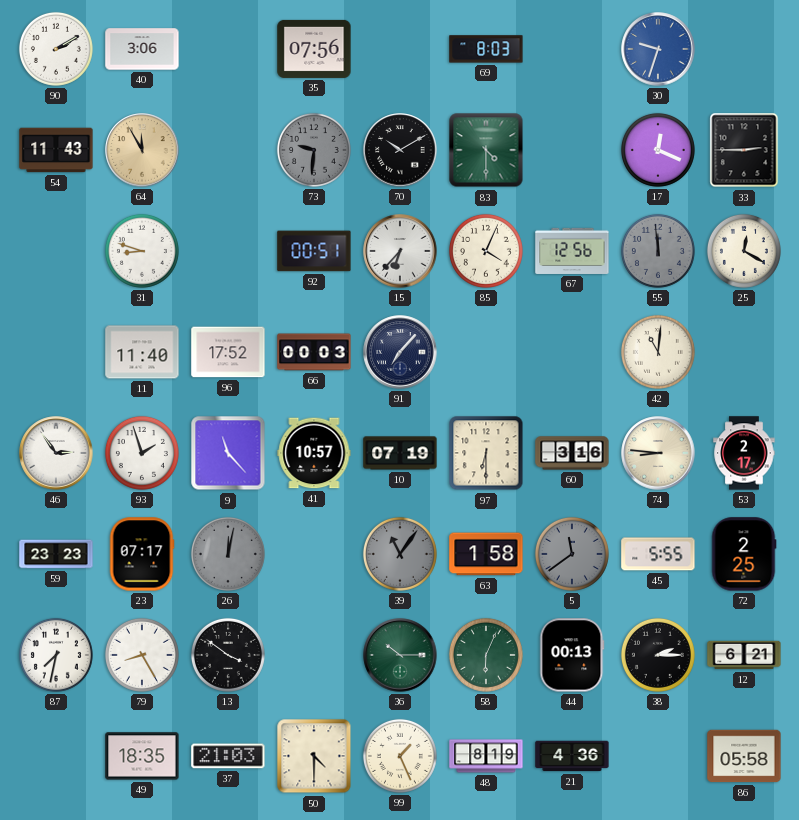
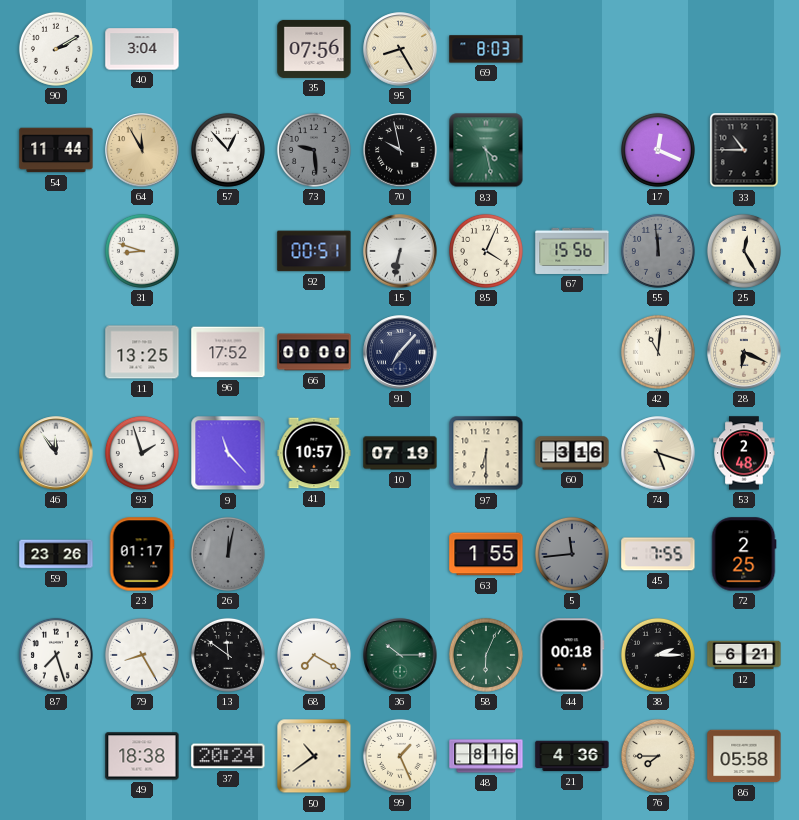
40: 3:06 -> 3:04
95: none -> 8:25
30: 9:33 -> none
54: 11:43 -> 11:44
57: none -> 12:53
73: 9:31 -> 9:29
70: 10:10 -> 9:58
83: 4:30 -> 4:28
33: 2:45 -> 10:45
15: 6:37 -> 6:32
67: 12:56 -> 15:56
25: 12:20 -> 12:25
11: 11:40 -> 13:25
66: 00:03 -> 00:00
28: none -> 6:19
46: 2:54 -> 11:54
74: 8:46 -> 5:18
53: 2:17 -> 2:48
59: 23:23 -> 23:26
23: 07:17 -> 01:17
39: 11:06 -> none
63: 1:58 -> 1:55
5: 11:39 -> 11:44
45: 5:55 -> 7:55
87: 7:32 -> 7:27
13: 3:51 -> 11:51
68: none -> 7:20
44: 00:13 -> 00:18
49: 18:35 -> 18:38
37: 21:03 -> 20:24
50: 4:30 -> 10:39
48: 8:19 -> 8:16
76: none -> 7:45
